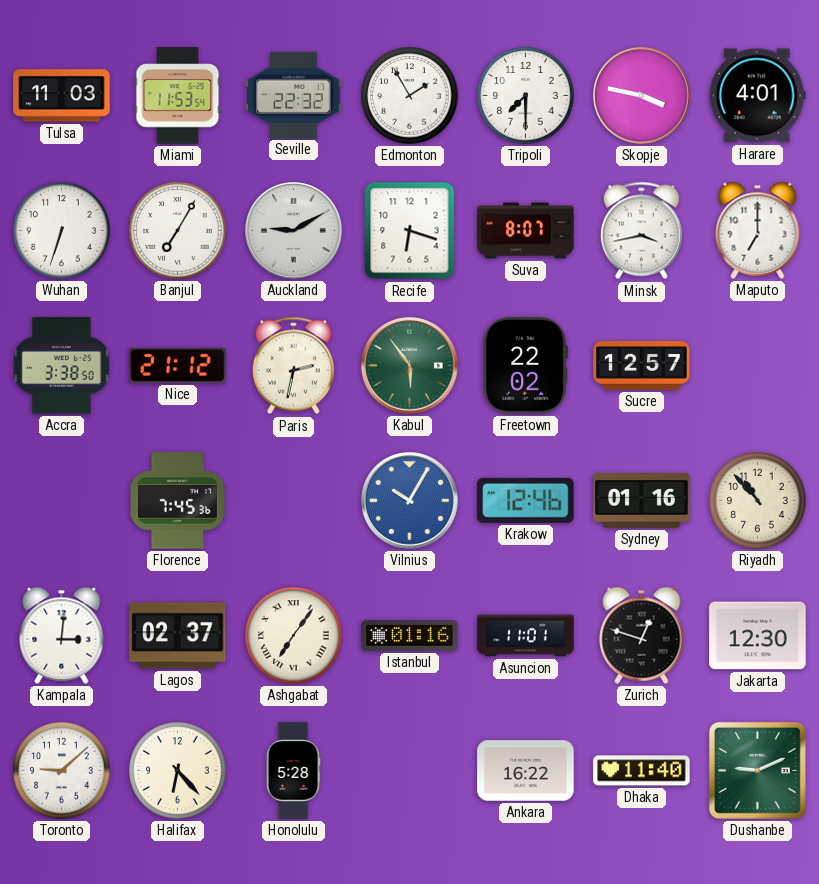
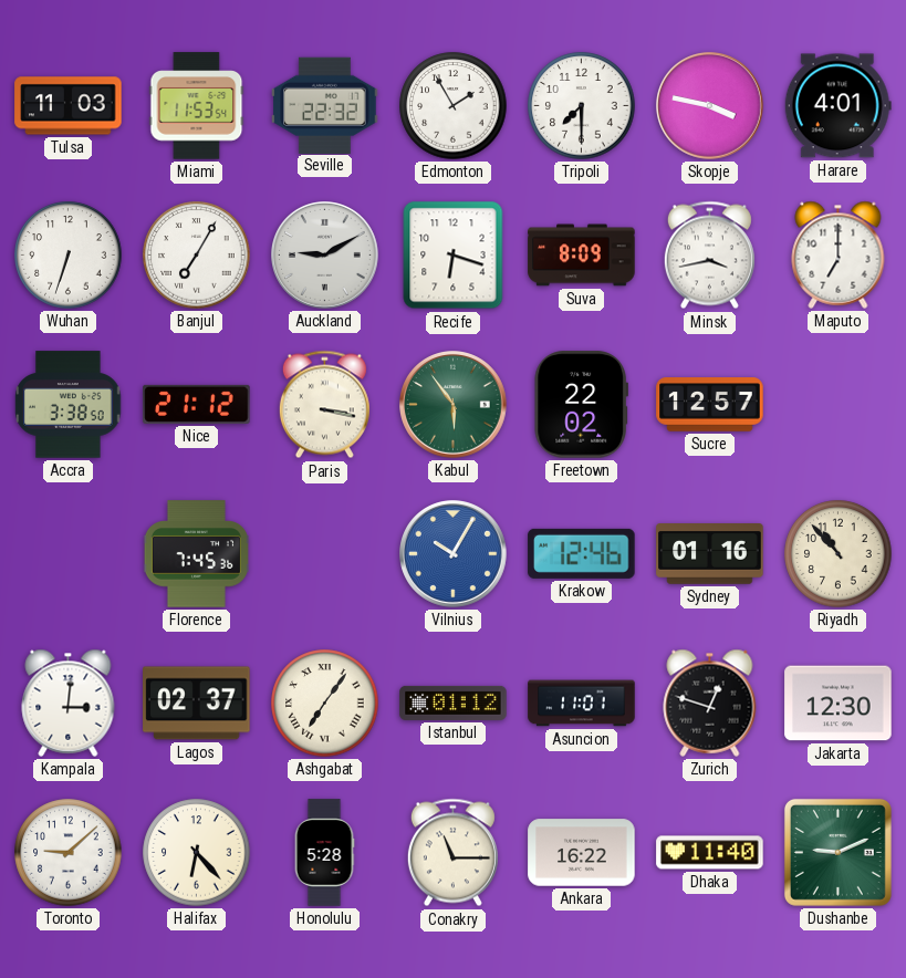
Suva: 8:07 -> 8:09
Paris: 2:32 -> 3:17
Istanbul: 01:16 -> 01:12
Conakry: none -> 11:15
